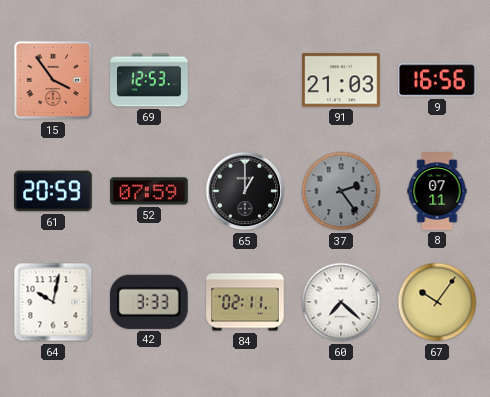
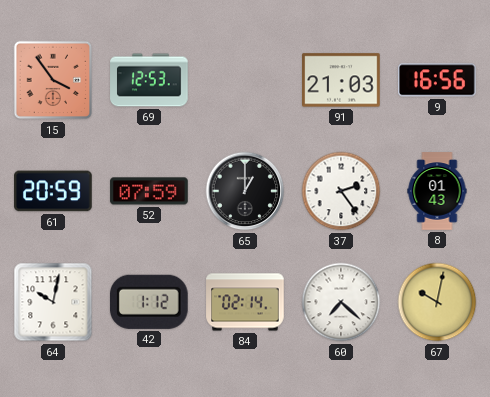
37 dial: grey -> white
8: 07:11 -> 01:43
42: 3:33 -> 1:12
84: 02:11 -> 02:14
67: 10:06 -> 10:02
